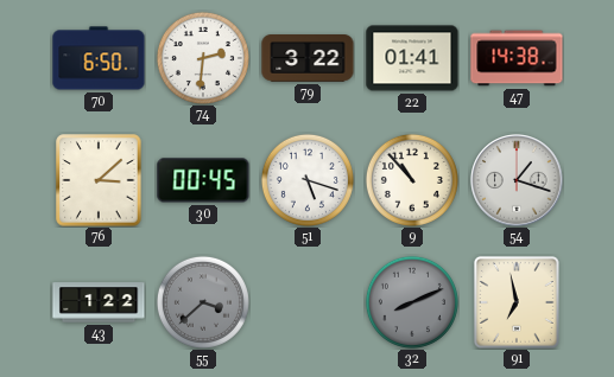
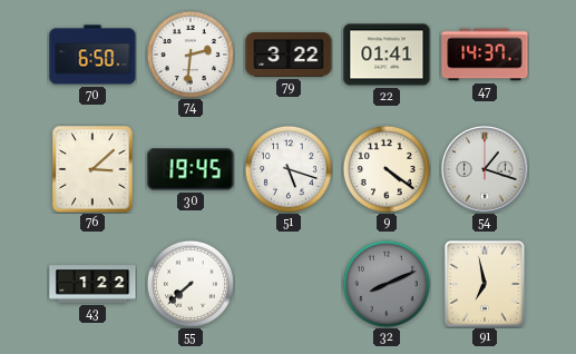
47: 14:38 -> 14:37
30: 00:45 -> 19:45
9: 10:53 -> 4:21
55: 3:38 -> 7:38
55 dial: grey -> white
